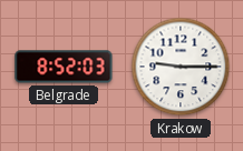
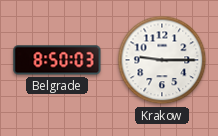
Belgrade: 8:52 -> 8:50
